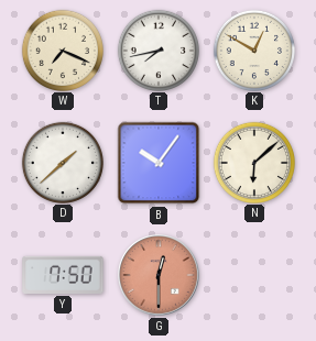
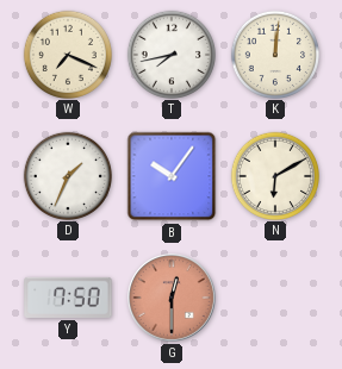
K: 12:50 -> 12:01
D: 1:38 -> 1:34
N: 6:08 -> 6:10
